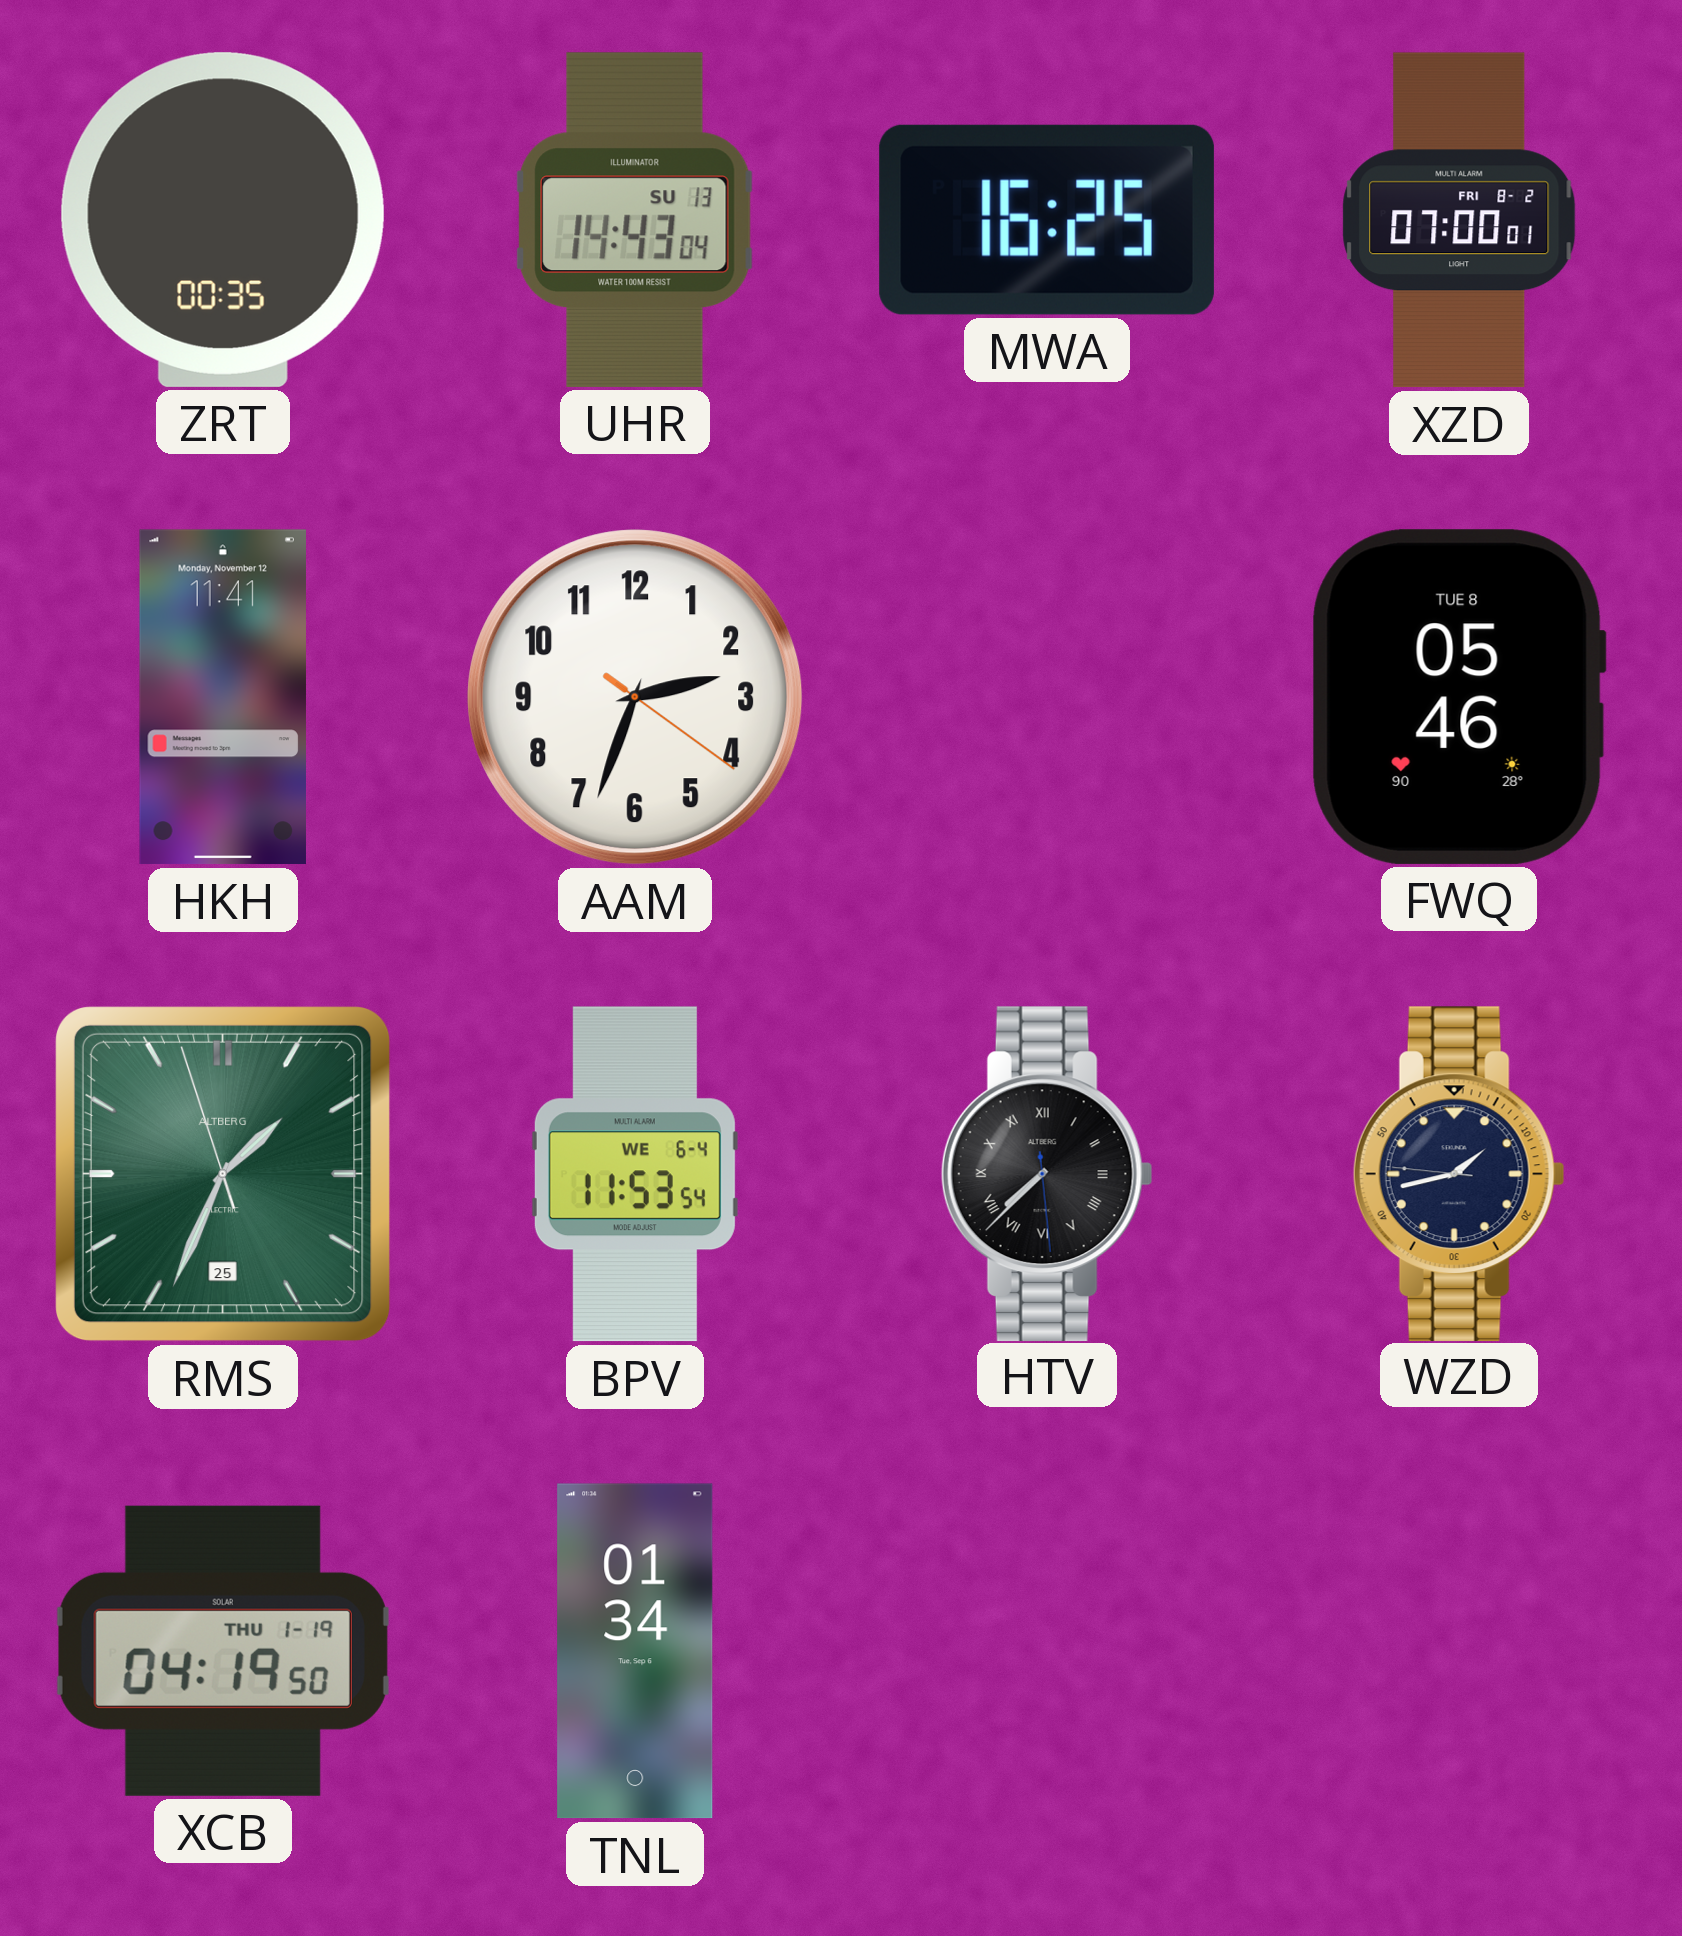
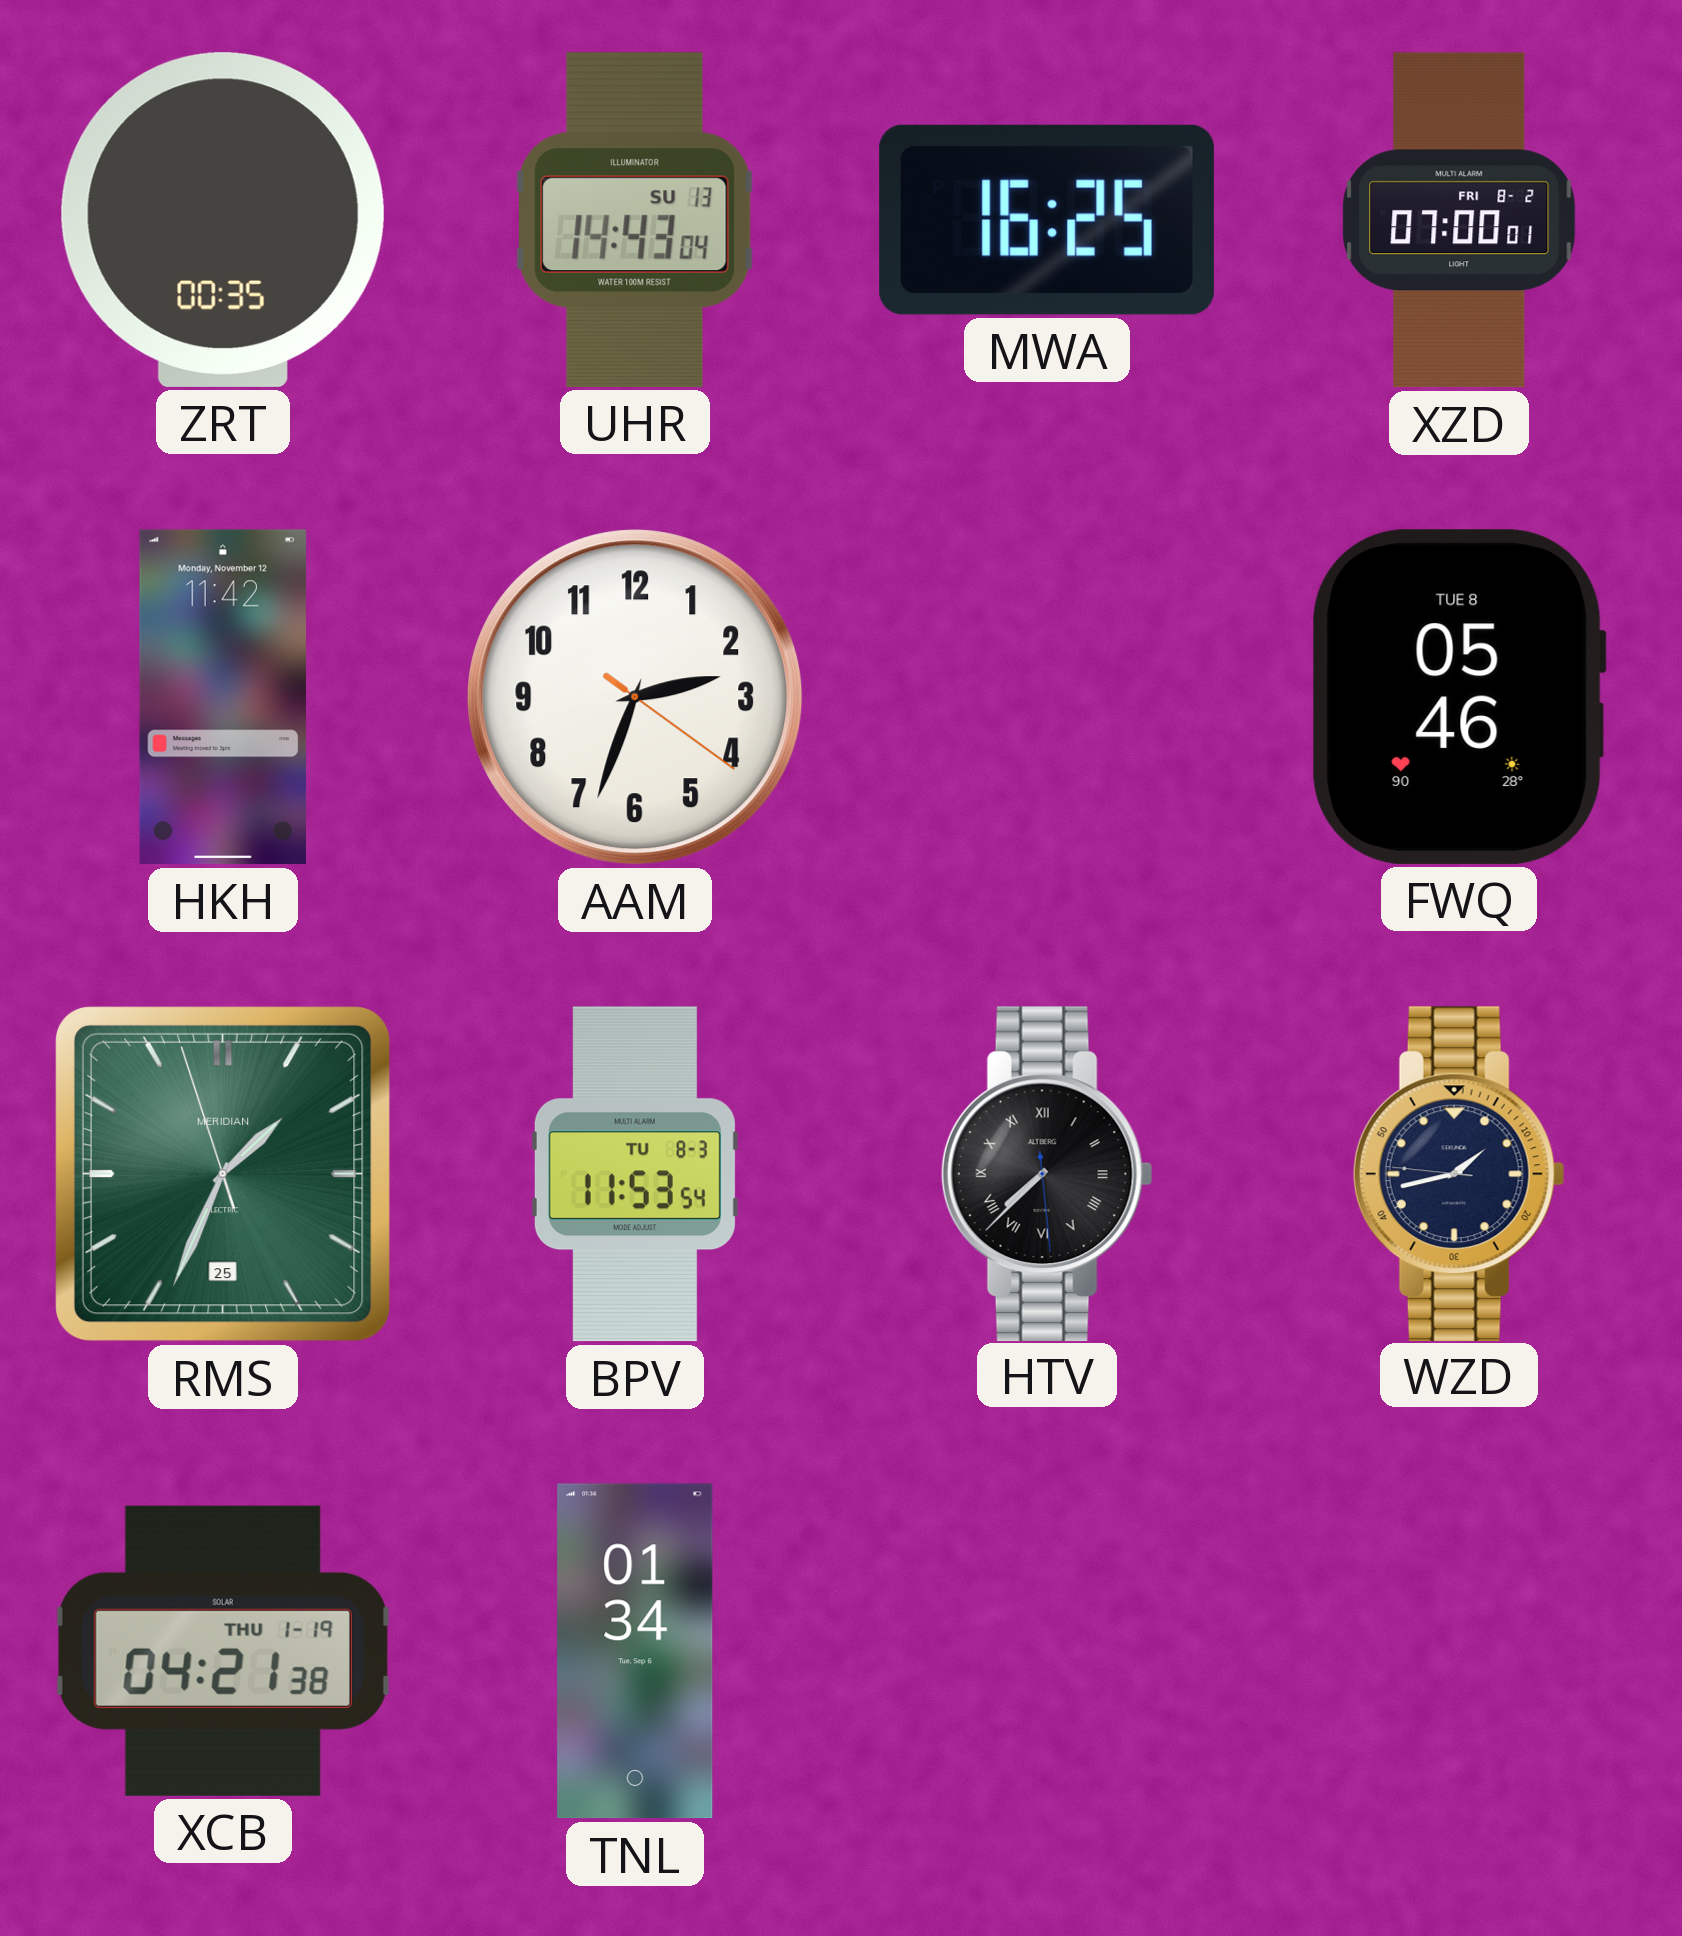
HKH: 11:41 -> 11:42
RMS brand: ALTBERG -> MERIDIAN
BPV date: WE 6-4 -> TU 8-3
XCB: 04:19 -> 04:21
